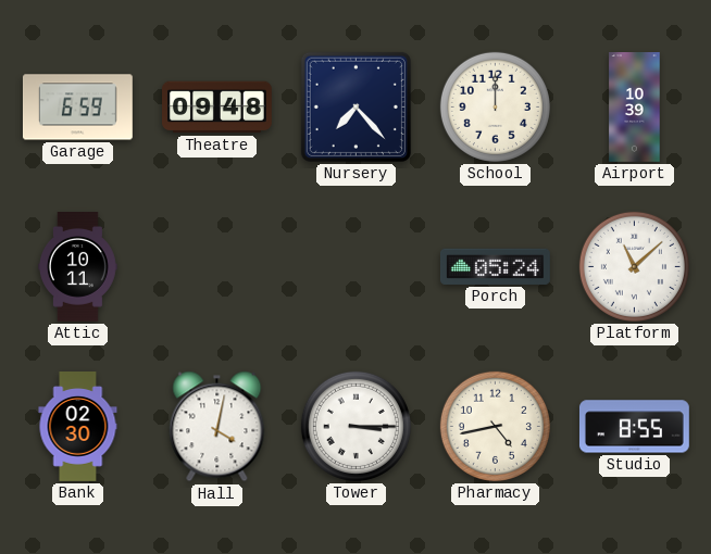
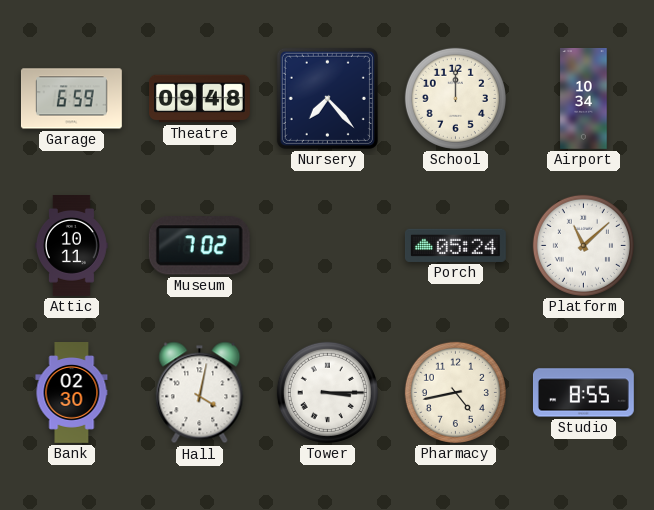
Airport: 10:39 -> 10:34
Museum: none -> 7:02
